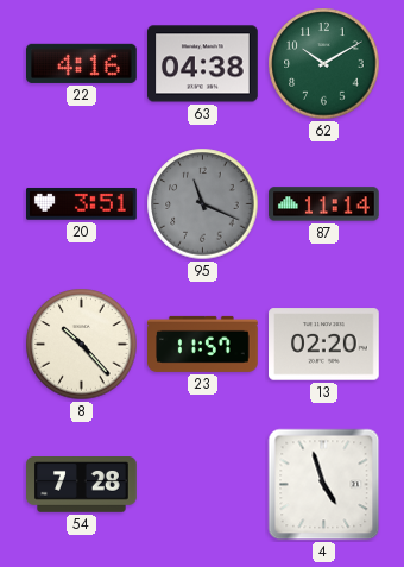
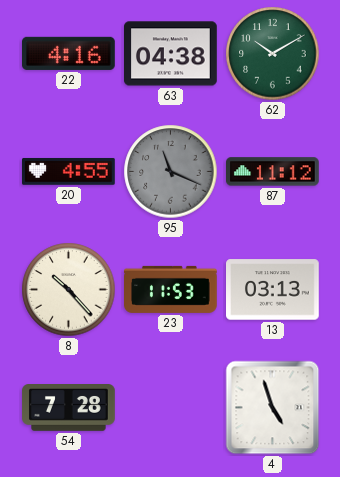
20: 3:51 -> 4:55
87: 11:14 -> 11:12
23: 11:57 -> 11:53
13: 02:20 -> 03:13
